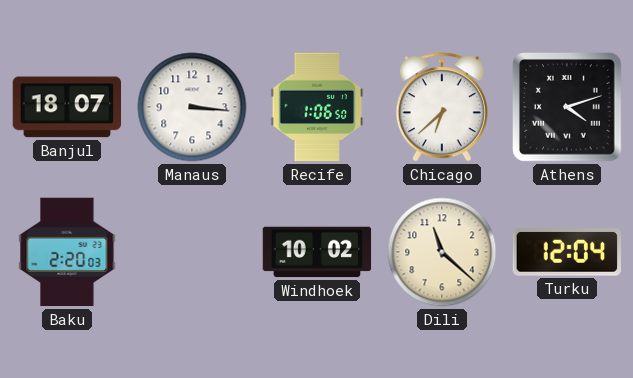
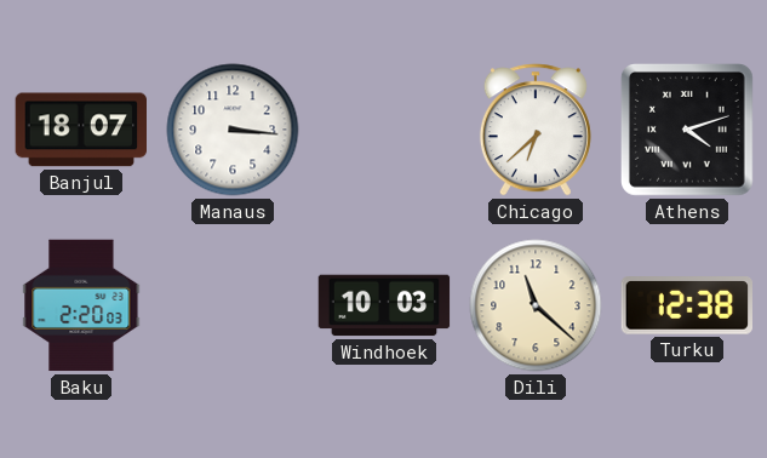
Recife: 1:06 -> none
Windhoek: 10:02 -> 10:03
Turku: 12:04 -> 12:38
